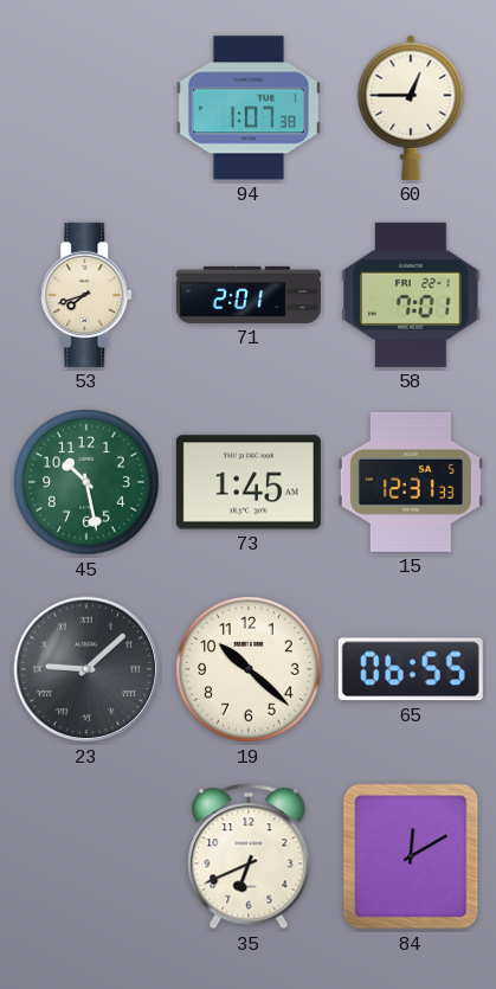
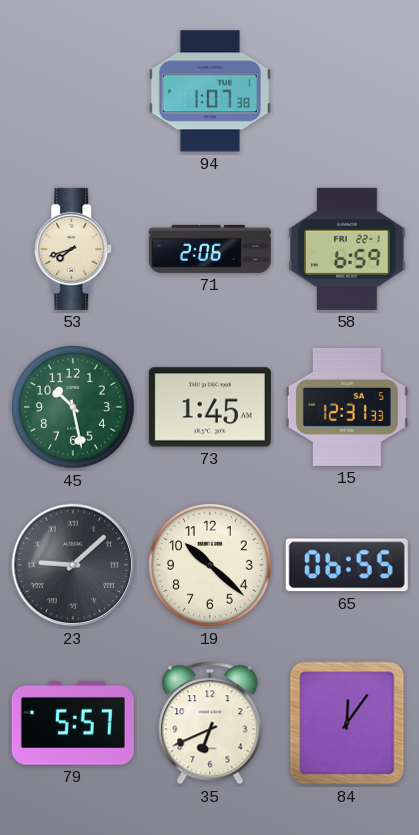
60: 12:45 -> none
71: 2:01 -> 2:06
58: 7:01 -> 6:59
79: none -> 5:57
84: 12:10 -> 12:06
